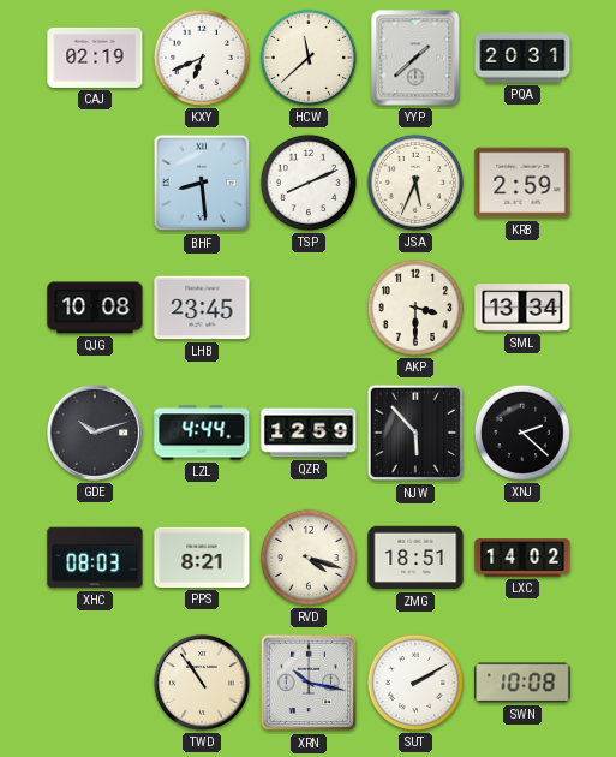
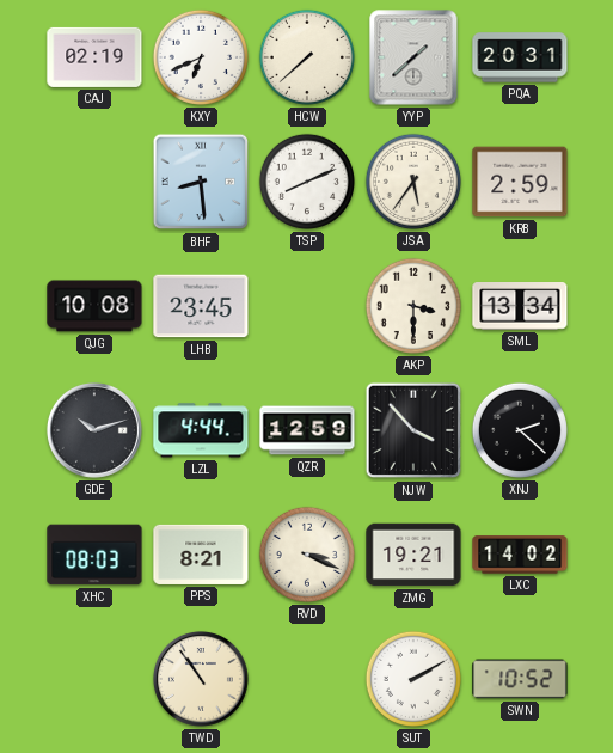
HCW: 11:38 -> 7:38
JSA: 5:34 -> 5:36
NJW: 5:53 -> 3:53
RVD: 4:18 -> 3:19
ZMG: 18:51 -> 19:21
XRN: 10:17 -> none
SWN: 10:08 -> 10:52
